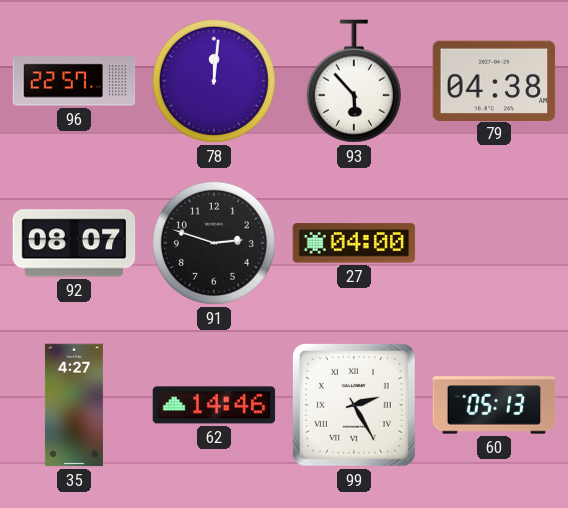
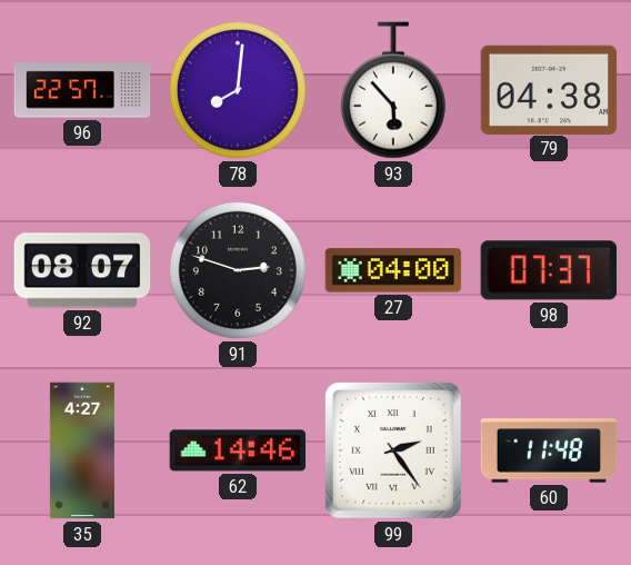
78: 12:01 -> 8:01
98: none -> 07:37
99: 2:25 -> 2:24
60: 05:13 -> 11:48
